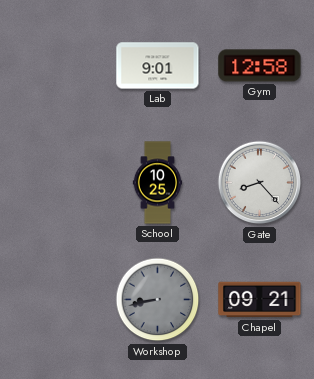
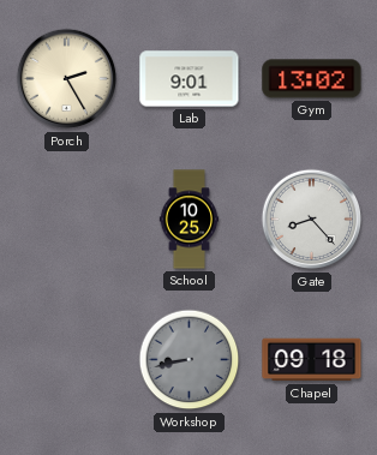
Porch: none -> 2:25
Gym: 12:58 -> 13:02
Chapel: 09:21 -> 09:18
